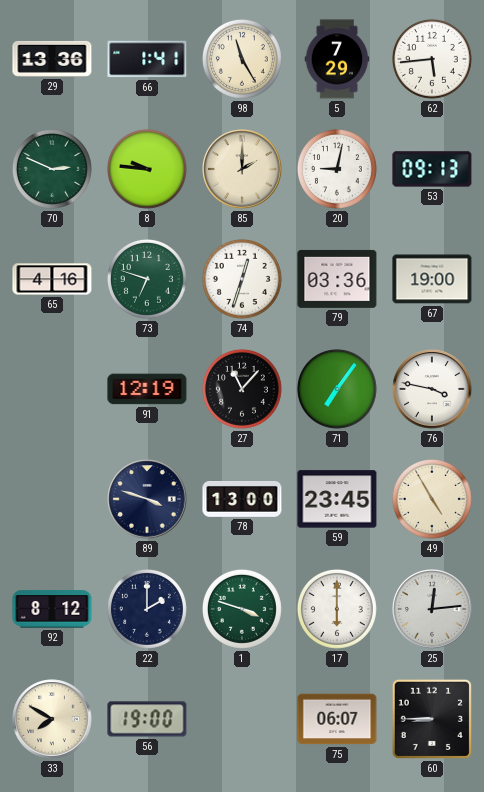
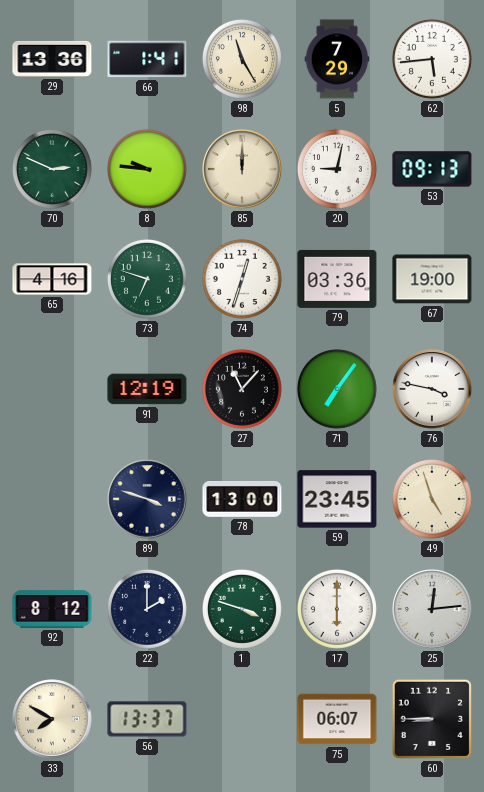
85: 2:00 -> 12:00
49: 4:55 -> 4:57
56: 19:00 -> 13:37
